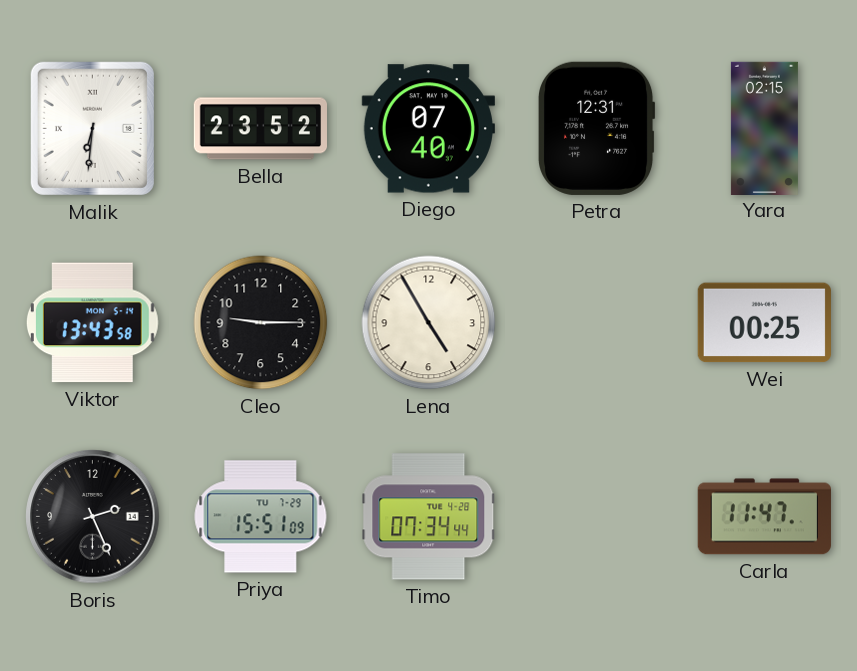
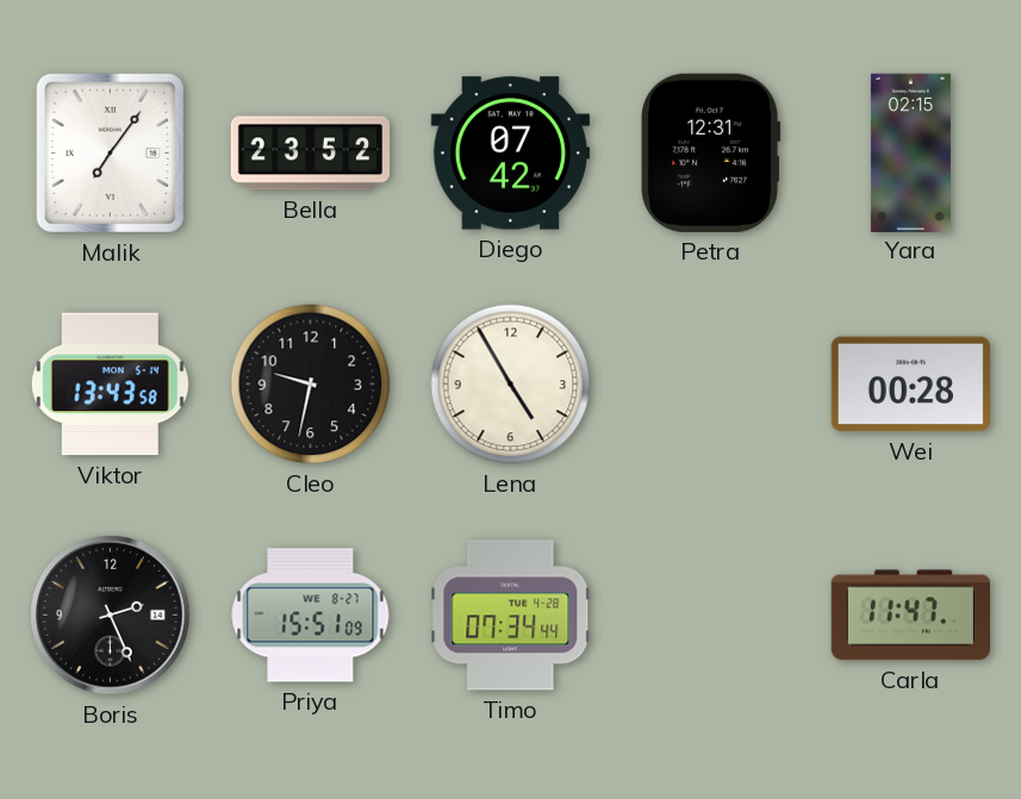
Malik: 6:31 -> 7:06
Diego: 07:40 -> 07:42
Cleo: 9:15 -> 9:32
Wei: 00:25 -> 00:28
Priya date: TU 7-29 -> WE 8-27
